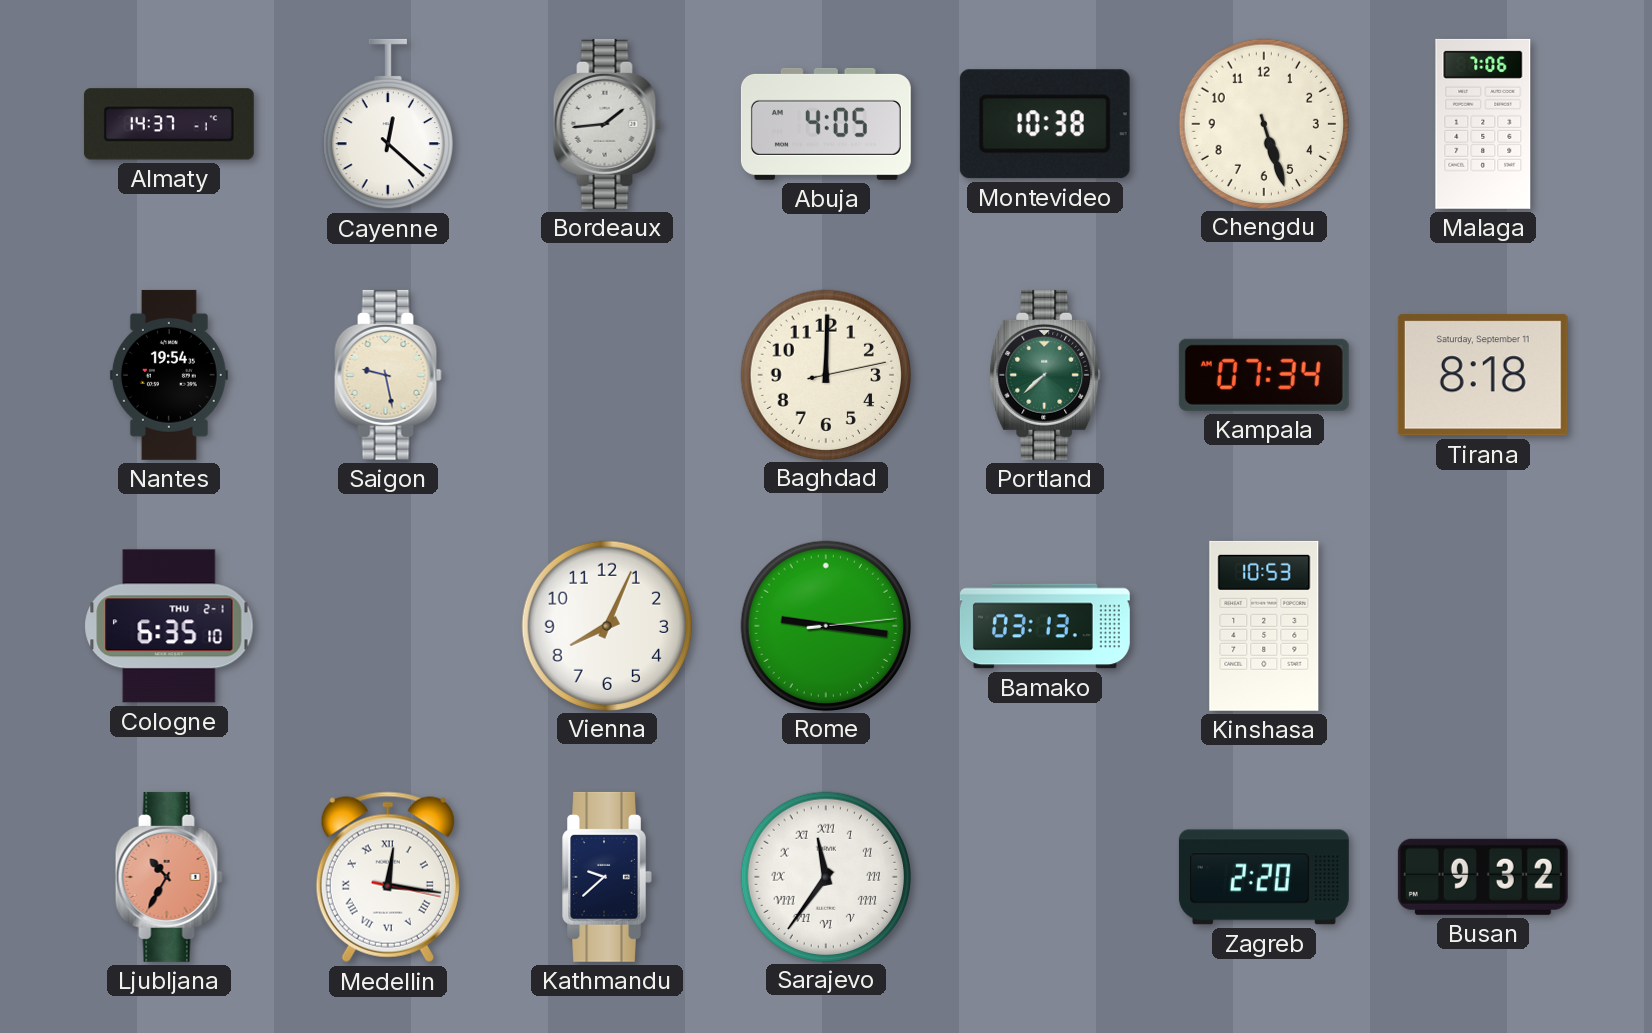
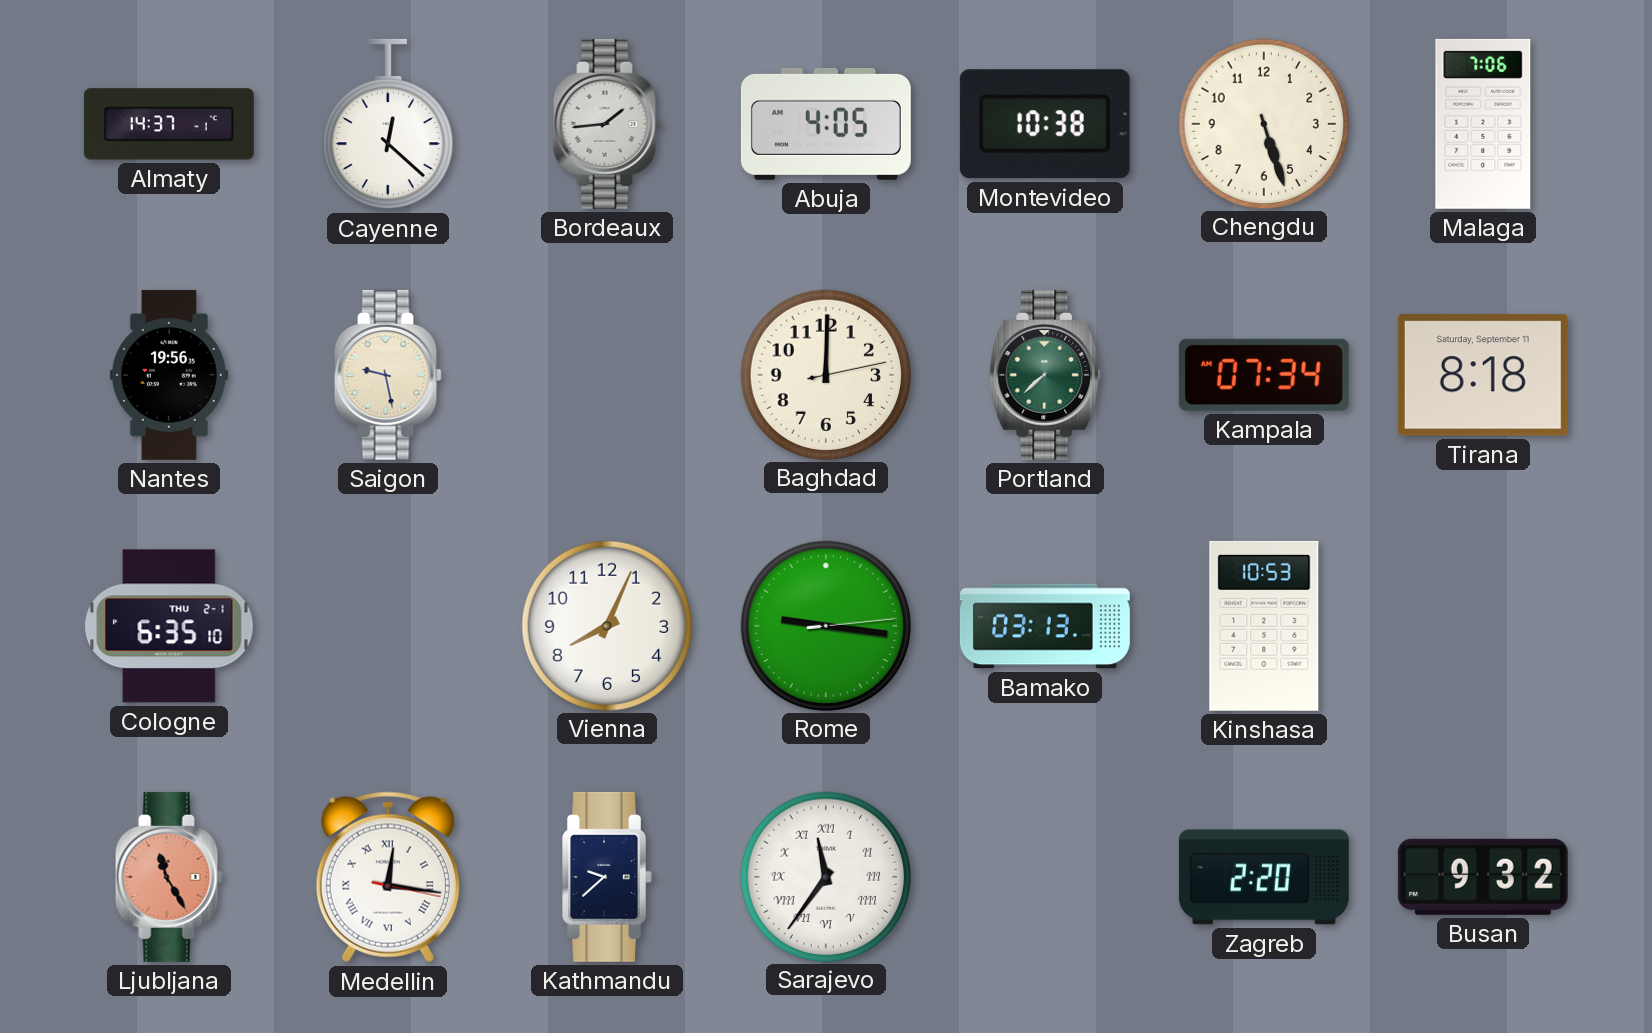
Nantes: 19:54 -> 19:56
Ljubljana: 10:35 -> 11:25
